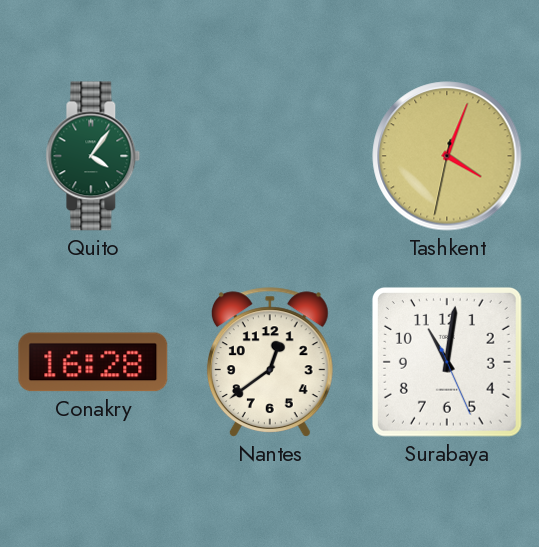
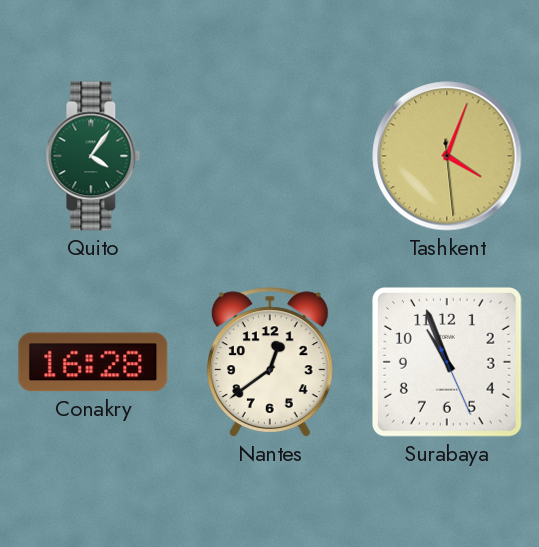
Tashkent: 4:03:32 -> 4:03:29
Surabaya: 11:01 -> 10:56
